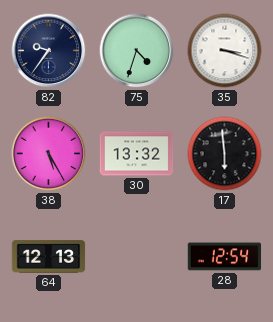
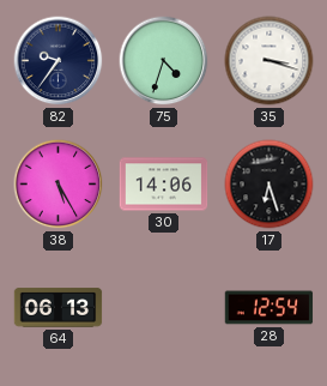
30: 13:32 -> 14:06
17: 5:59 -> 6:27
64: 12:13 -> 06:13
